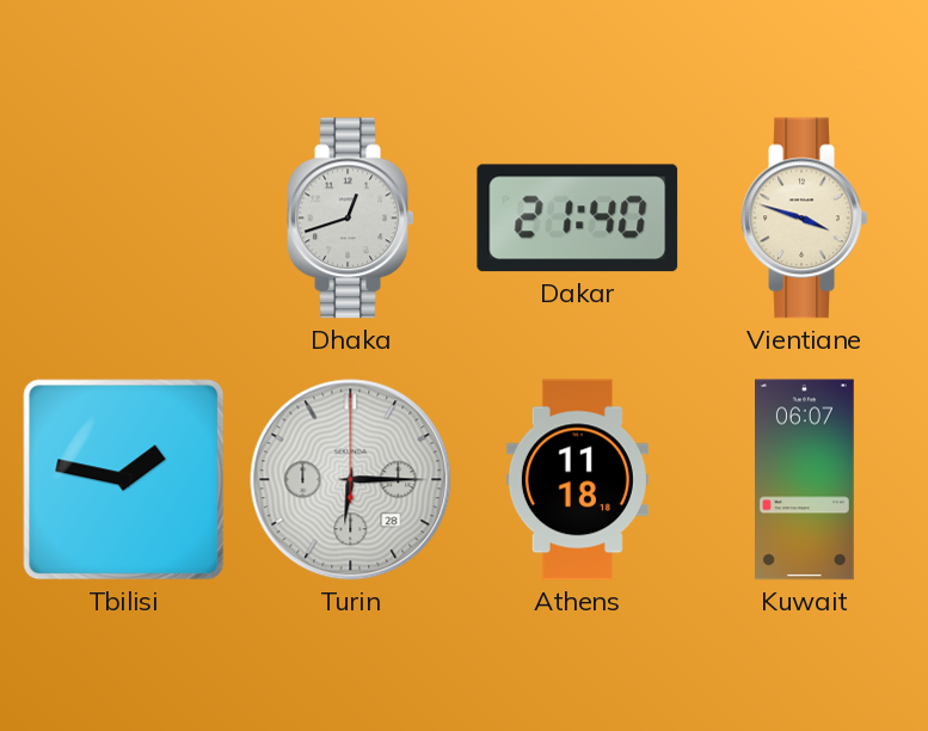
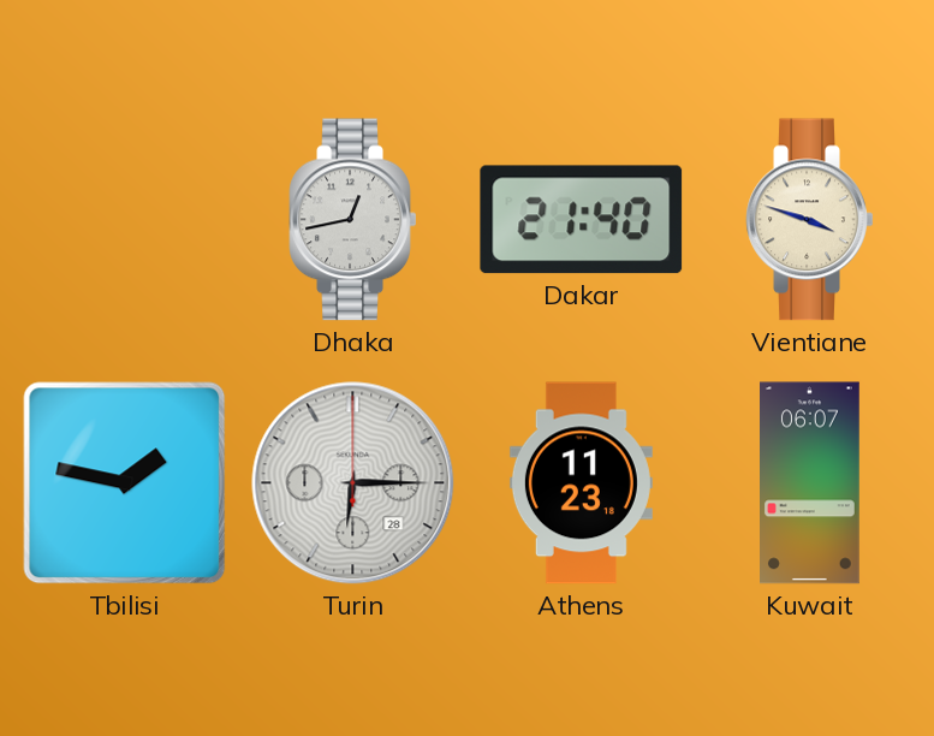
Dhaka: 12:42 -> 12:43
Athens: 11:18 -> 11:23
